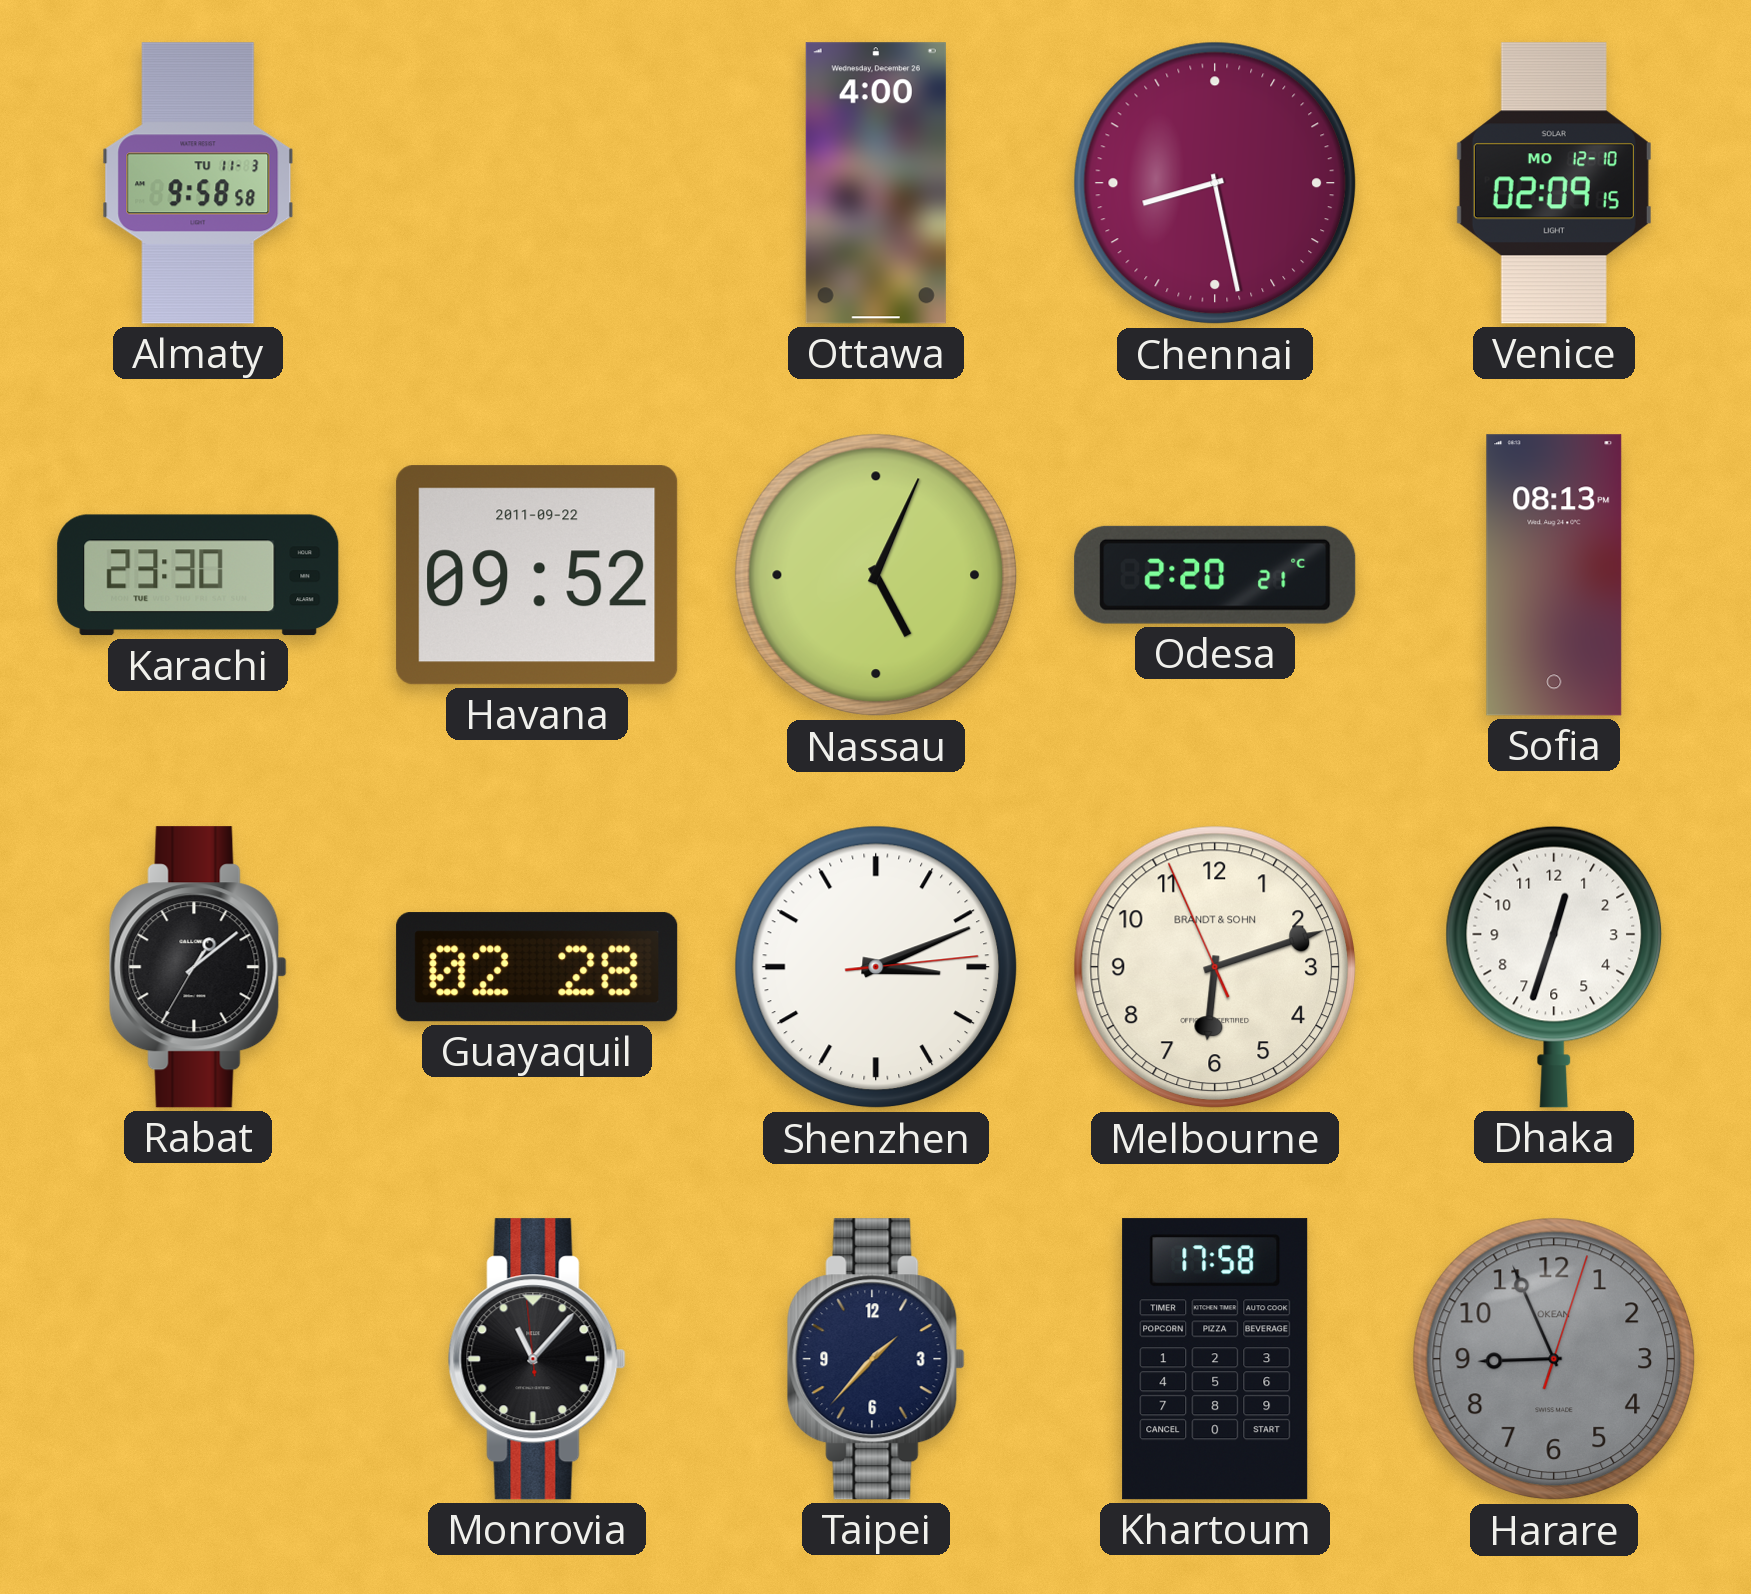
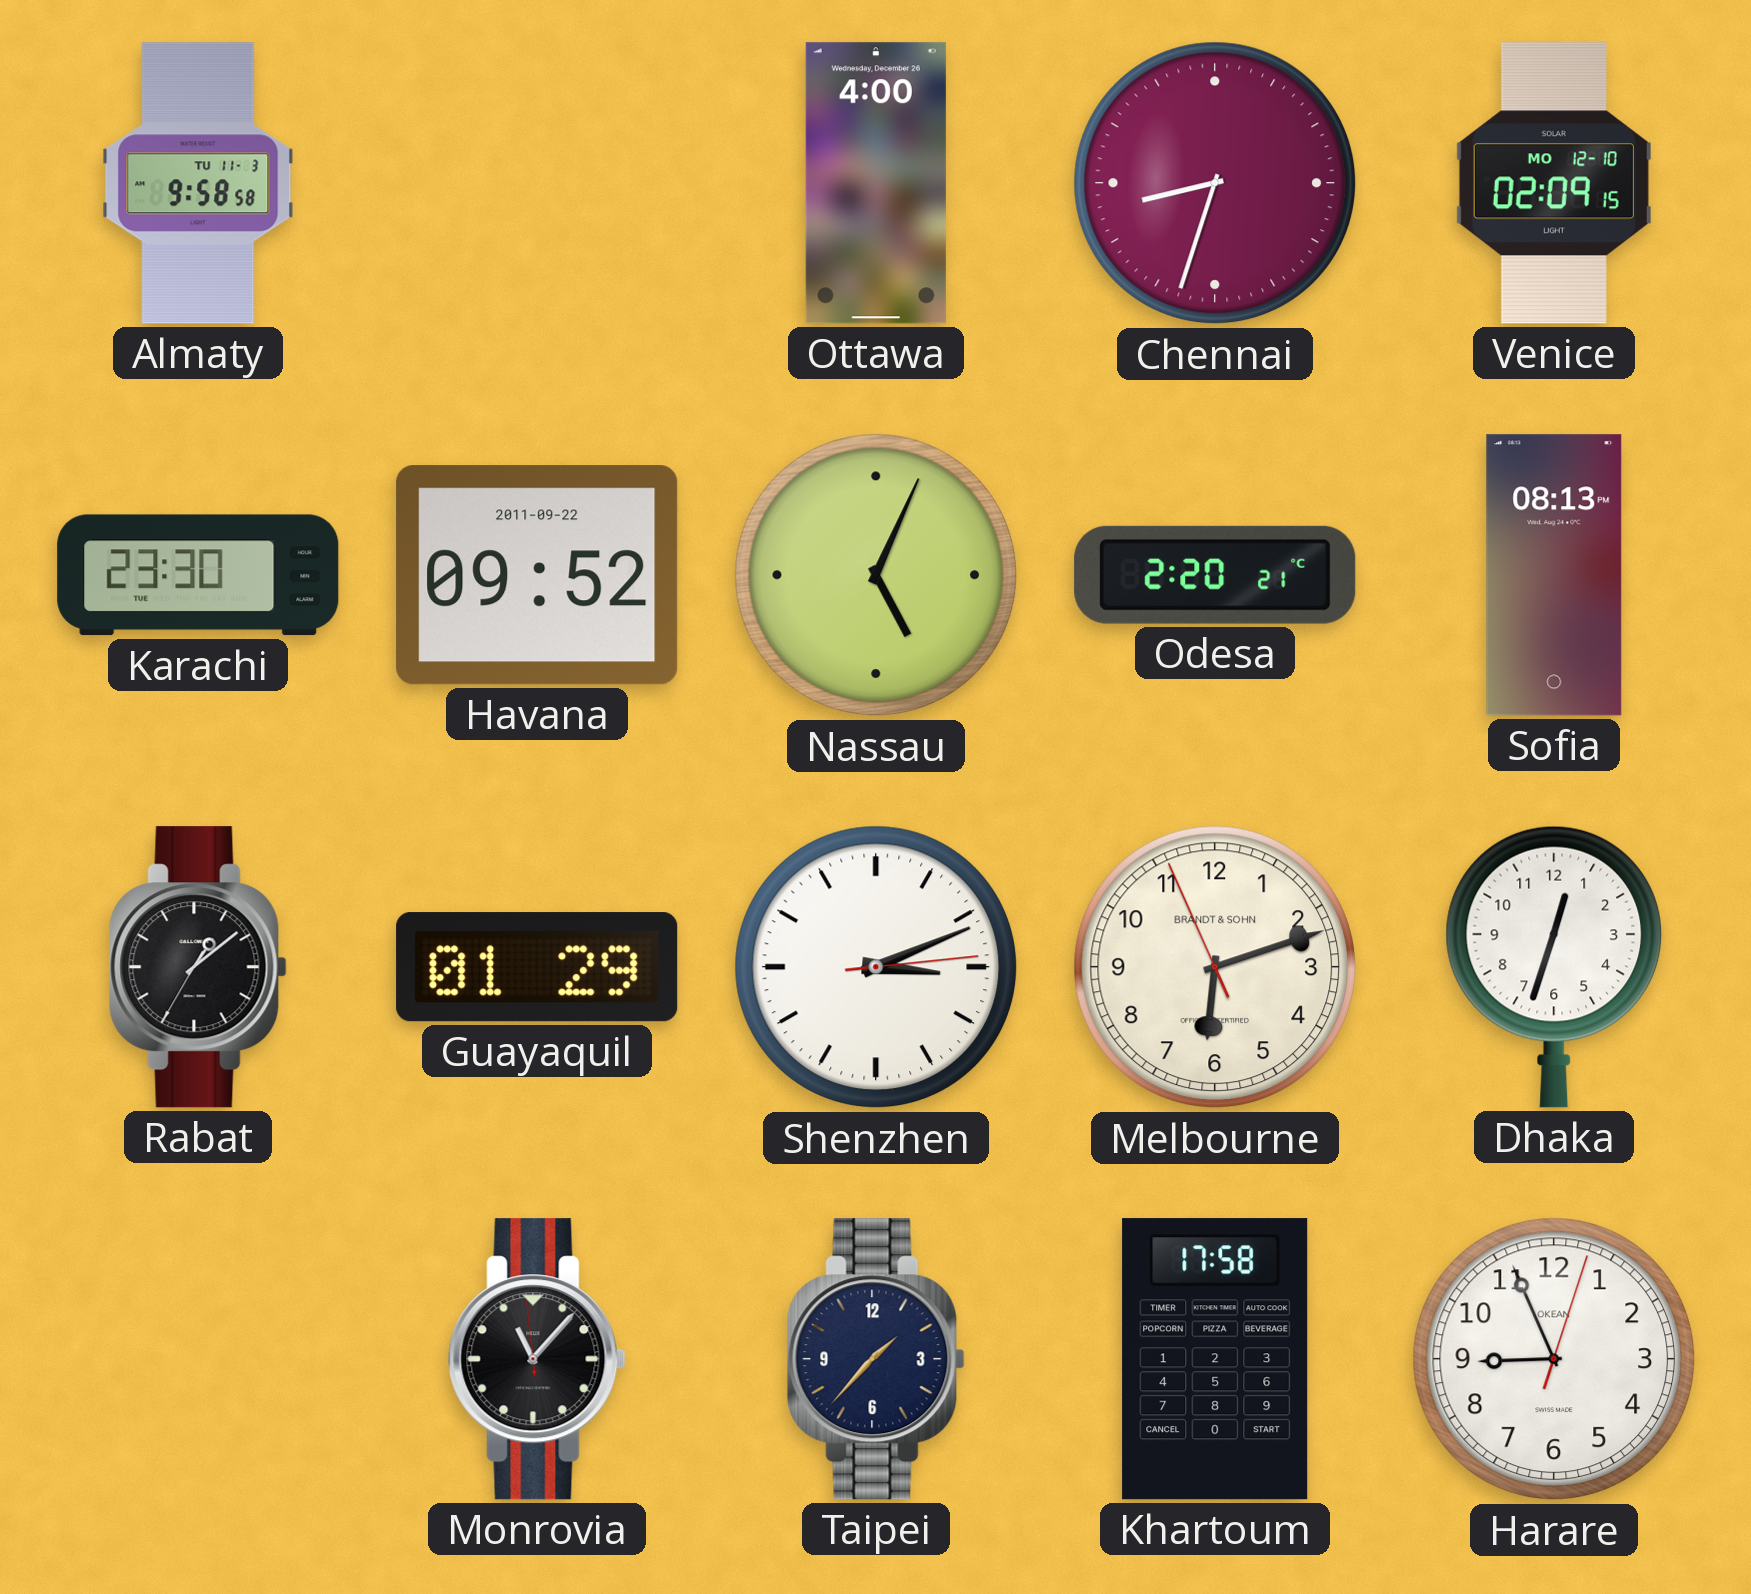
Chennai: 8:28 -> 8:33
Guayaquil: 02:28 -> 01:29
Harare dial: grey -> white
